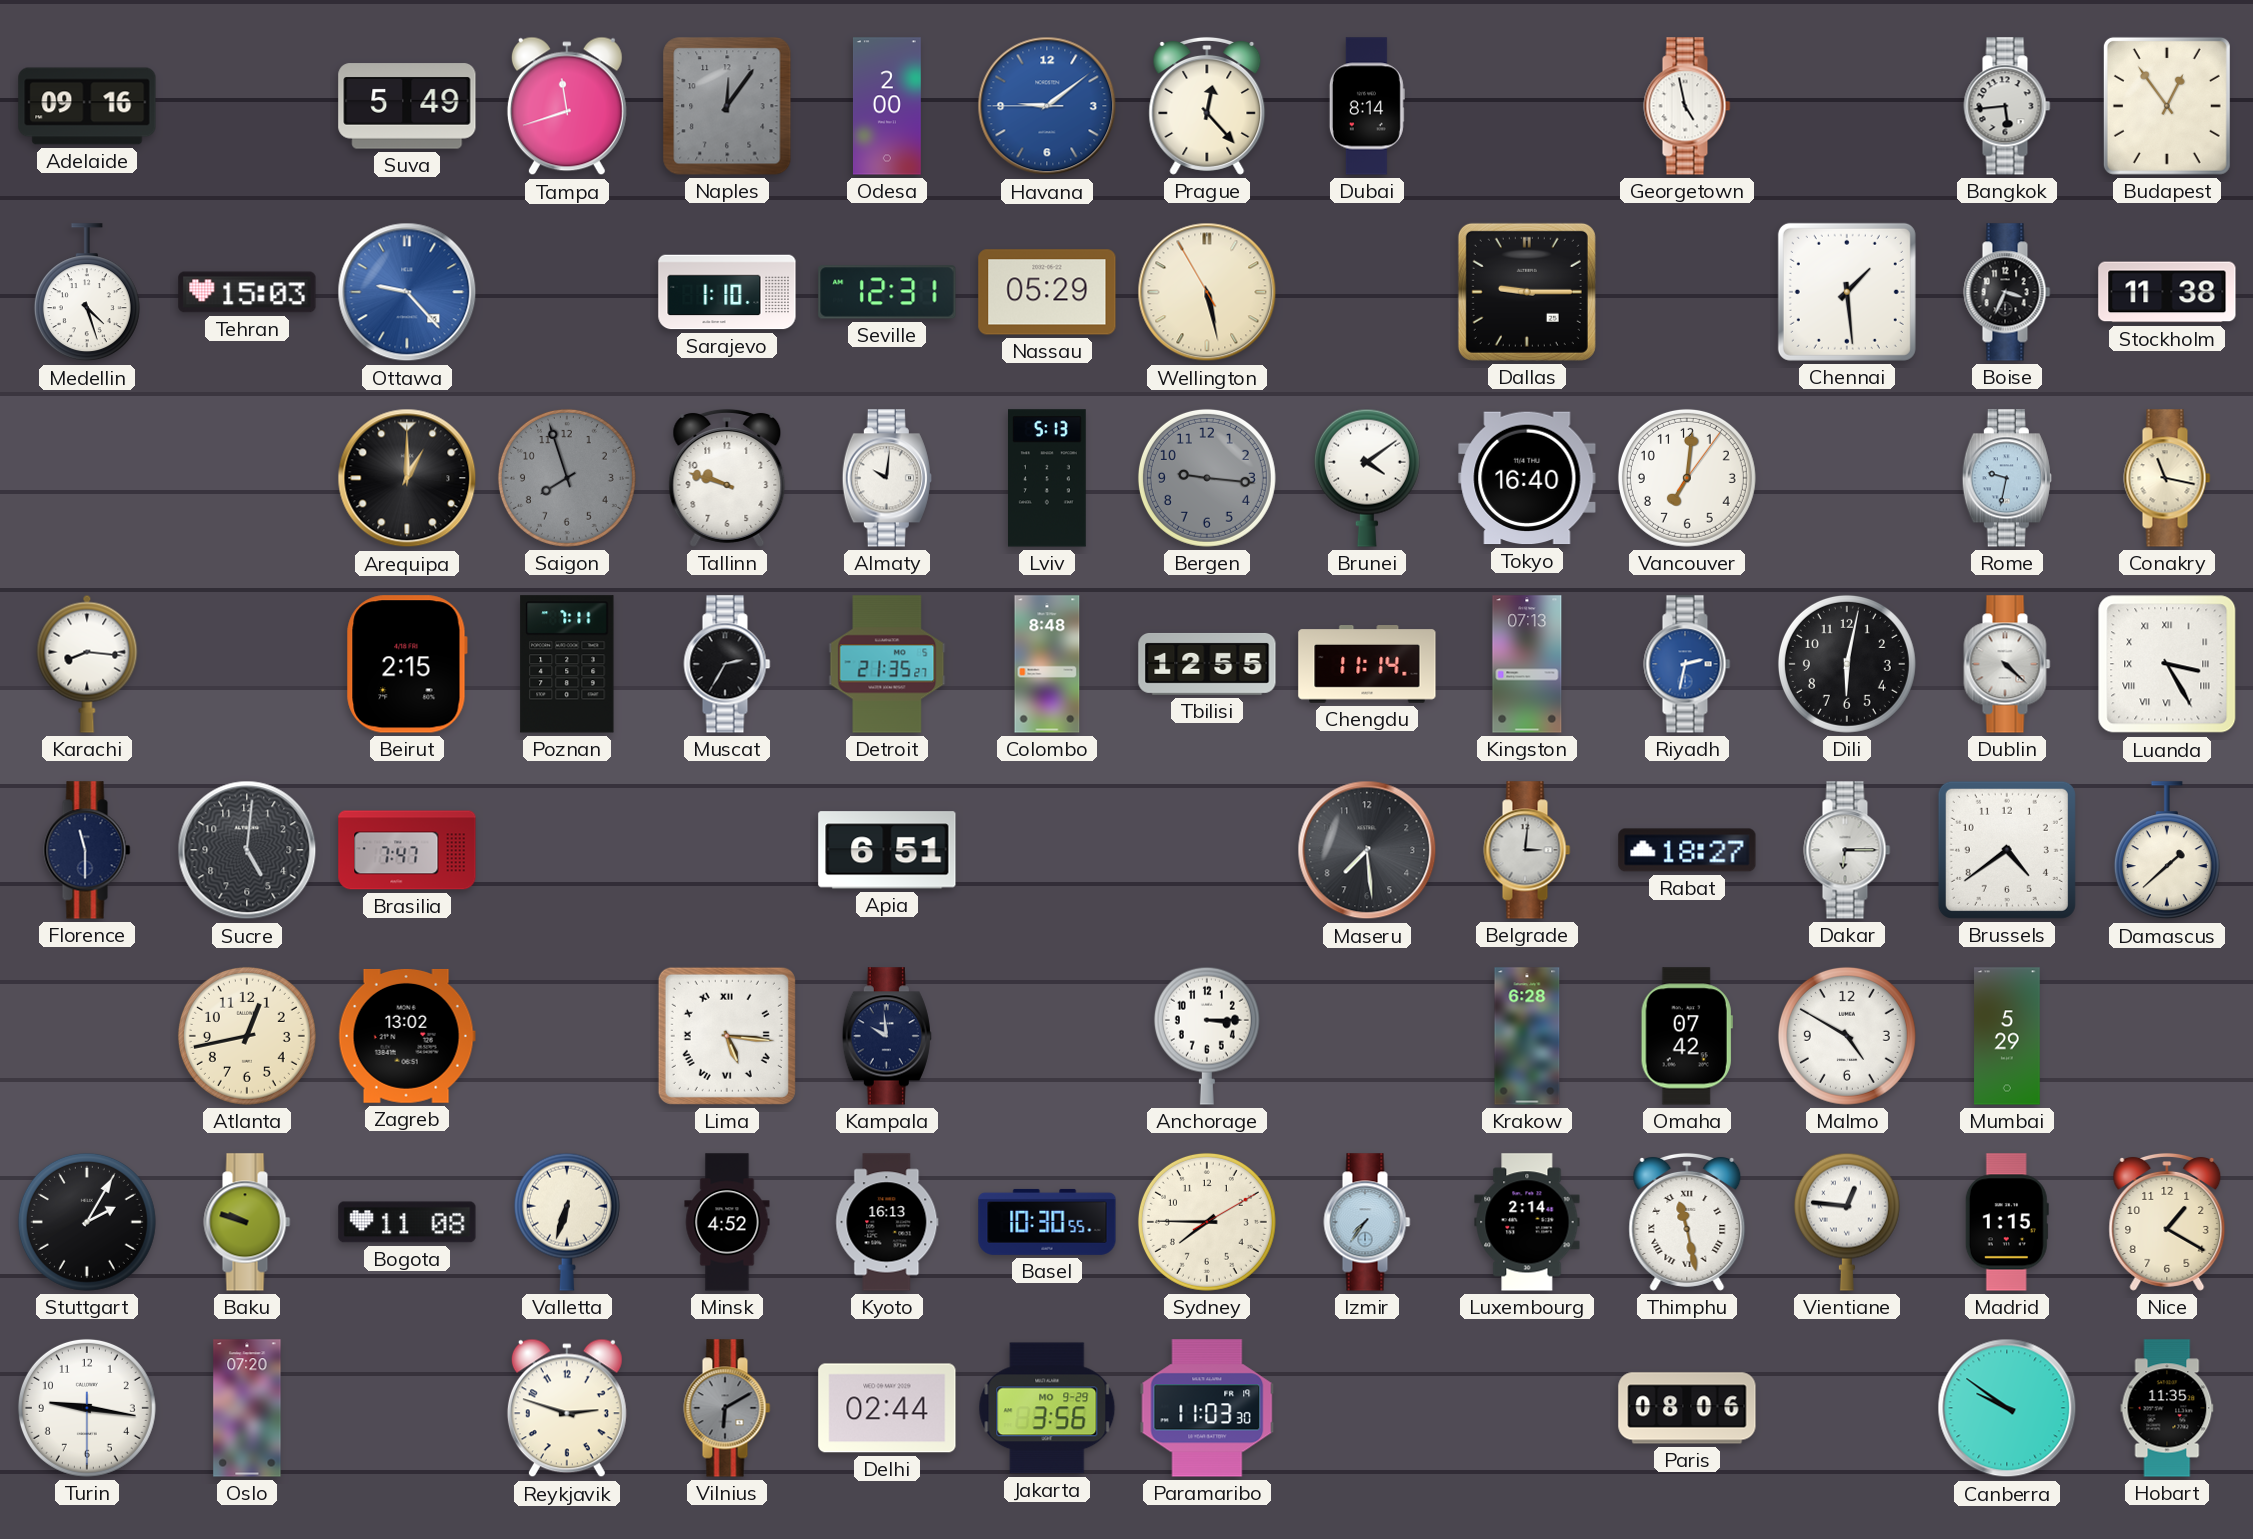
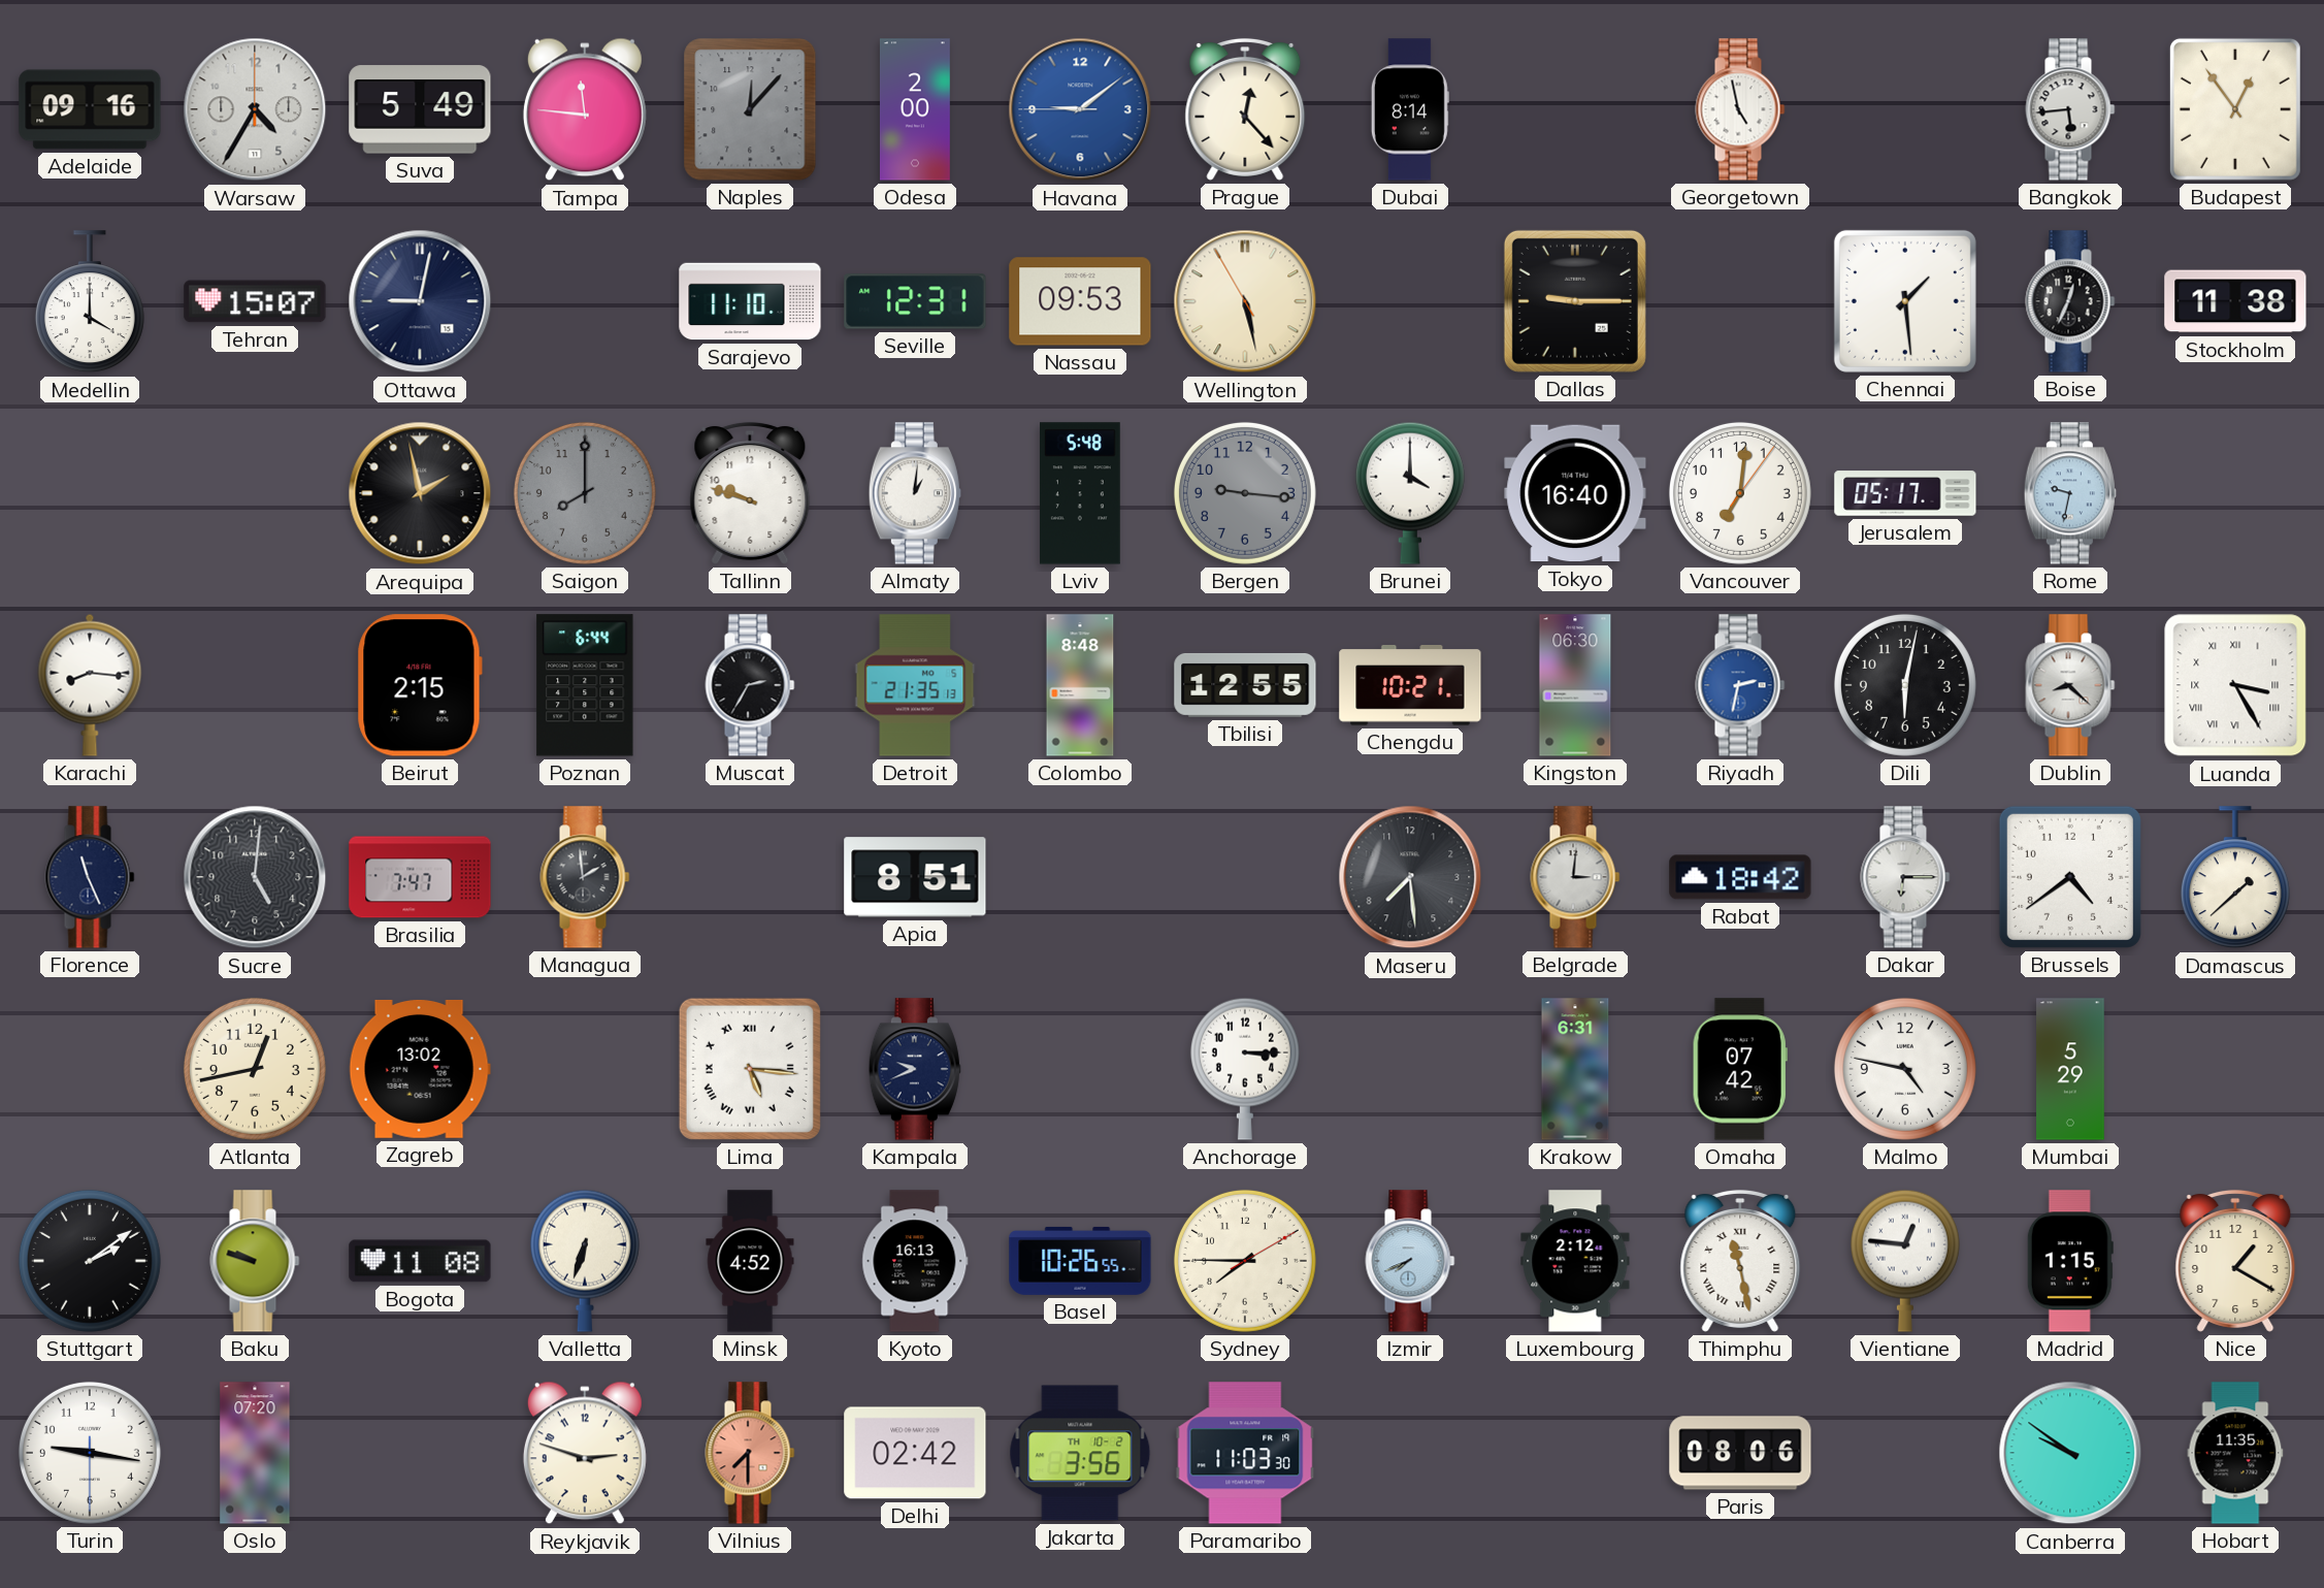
Warsaw: none -> 4:35
Tampa: 11:42 -> 11:46
Naples: 12:06 -> 12:07
Medellin: 4:27 -> 4:00
Tehran: 15:03 -> 15:07
Ottawa: 9:23 -> 9:02
Ottawa dial: blue -> navy
Sarajevo: 1:10 -> 11:10
Nassau: 05:29 -> 09:53
Boise: 3:34 -> 12:34
Arequipa: 1:00 -> 1:58
Saigon: 7:57 -> 8:00
Almaty: 10:01 -> 1:01
Lviv: 5:13 -> 5:48
Brunei: 4:09 -> 4:00
Jerusalem: none -> 05:17
Conakry: 11:17 -> none
Poznan: 7:11 -> 6:44
Detroit: 21:35:27 -> 21:35:13
Chengdu: 11:14 -> 10:21
Kingston: 07:13 -> 06:30
Dublin: 4:22 -> 8:22
Florence: 11:30 -> 11:26
Managua: none -> 1:59
Apia: 6:51 -> 8:51
Rabat: 18:27 -> 18:42
Kampala: 9:59 -> 9:41
Krakow: 6:28 -> 6:31
Malmo: 4:50 -> 4:47
Stuttgart: 2:05 -> 2:09
Basel: 10:30 -> 10:26
Izmir: 7:36 -> 7:41
Luxembourg: 2:14 -> 2:12
Vilnius: 6:10 -> 7:30
Vilnius dial: grey -> salmon
Delhi: 02:44 -> 02:42
Jakarta date: MO 9-29 -> TH 10-2
